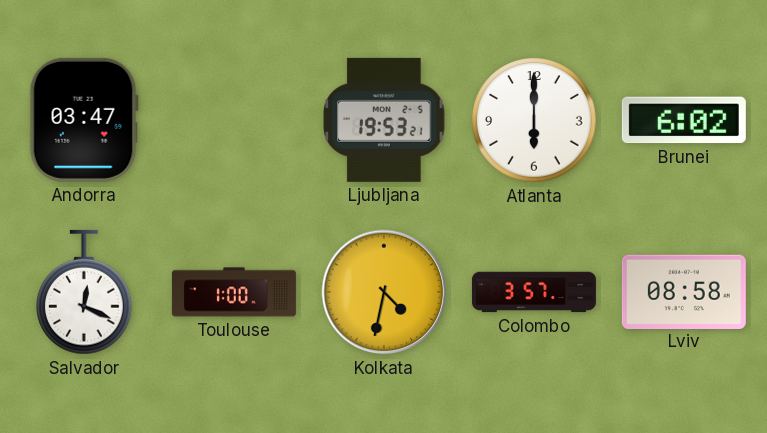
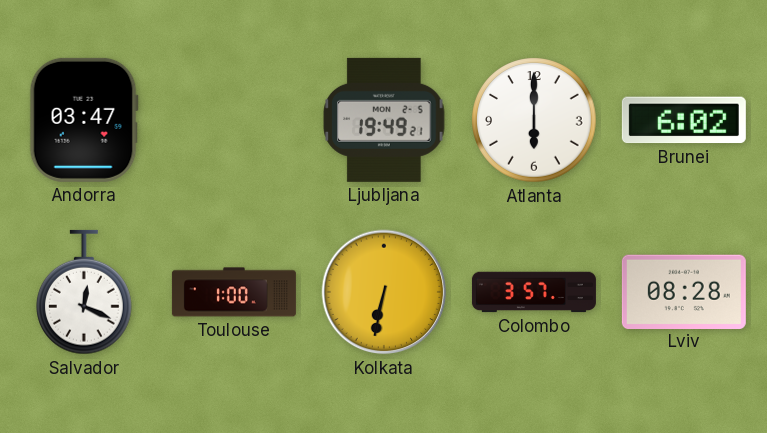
Ljubljana: 19:53 -> 19:49
Kolkata: 4:32 -> 6:32
Lviv: 08:58 -> 08:28
